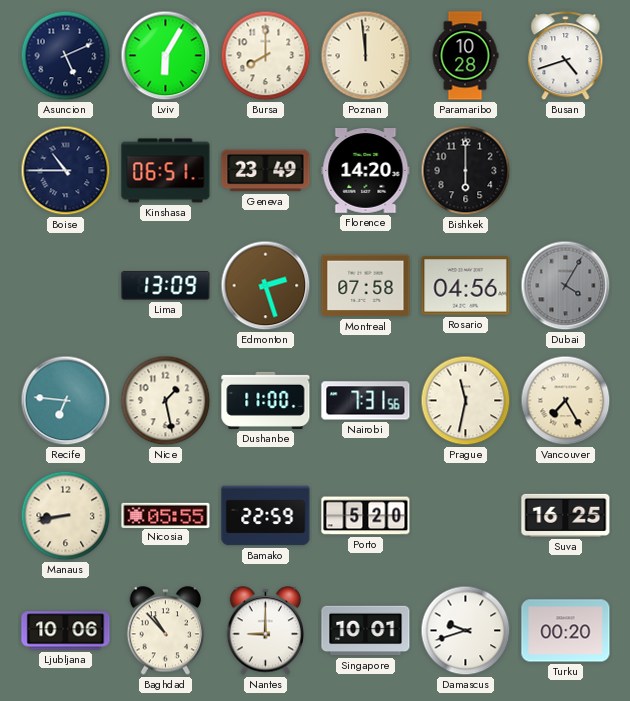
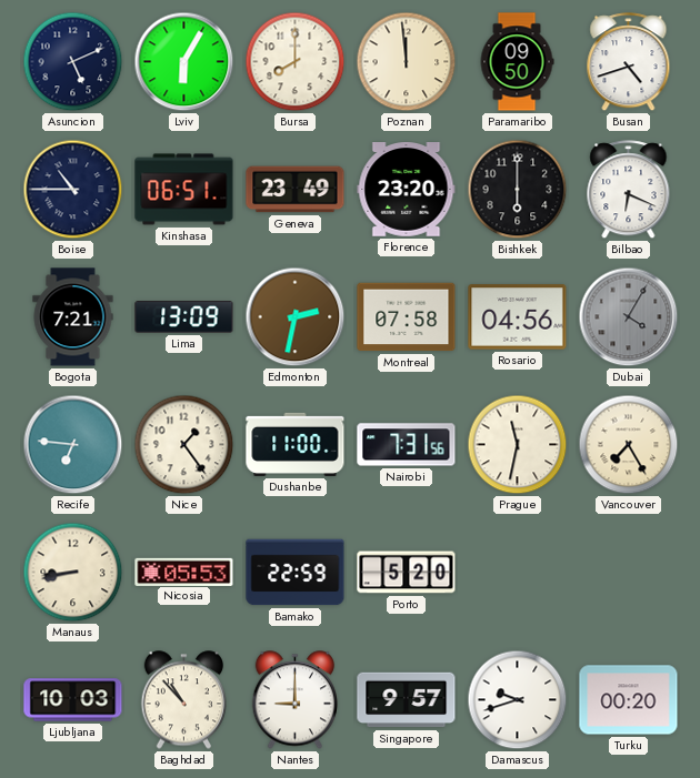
Paramaribo: 10:28 -> 09:50
Florence: 14:20 -> 23:20
Bilbao: none -> 6:19
Bogota: none -> 7:21
Edmonton: 2:27 -> 2:32
Nice: 1:28 -> 1:24
Nicosia: 05:55 -> 05:53
Suva: 16:25 -> none
Ljubljana: 10:06 -> 10:03
Singapore: 10:01 -> 9:57
